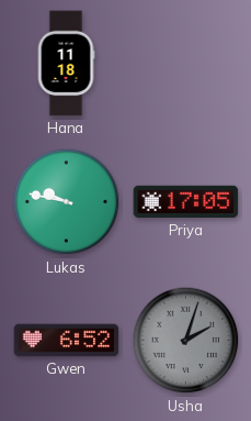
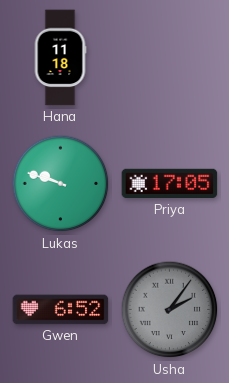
Lukas: 9:47 -> 9:48
Usha: 2:03 -> 2:06
